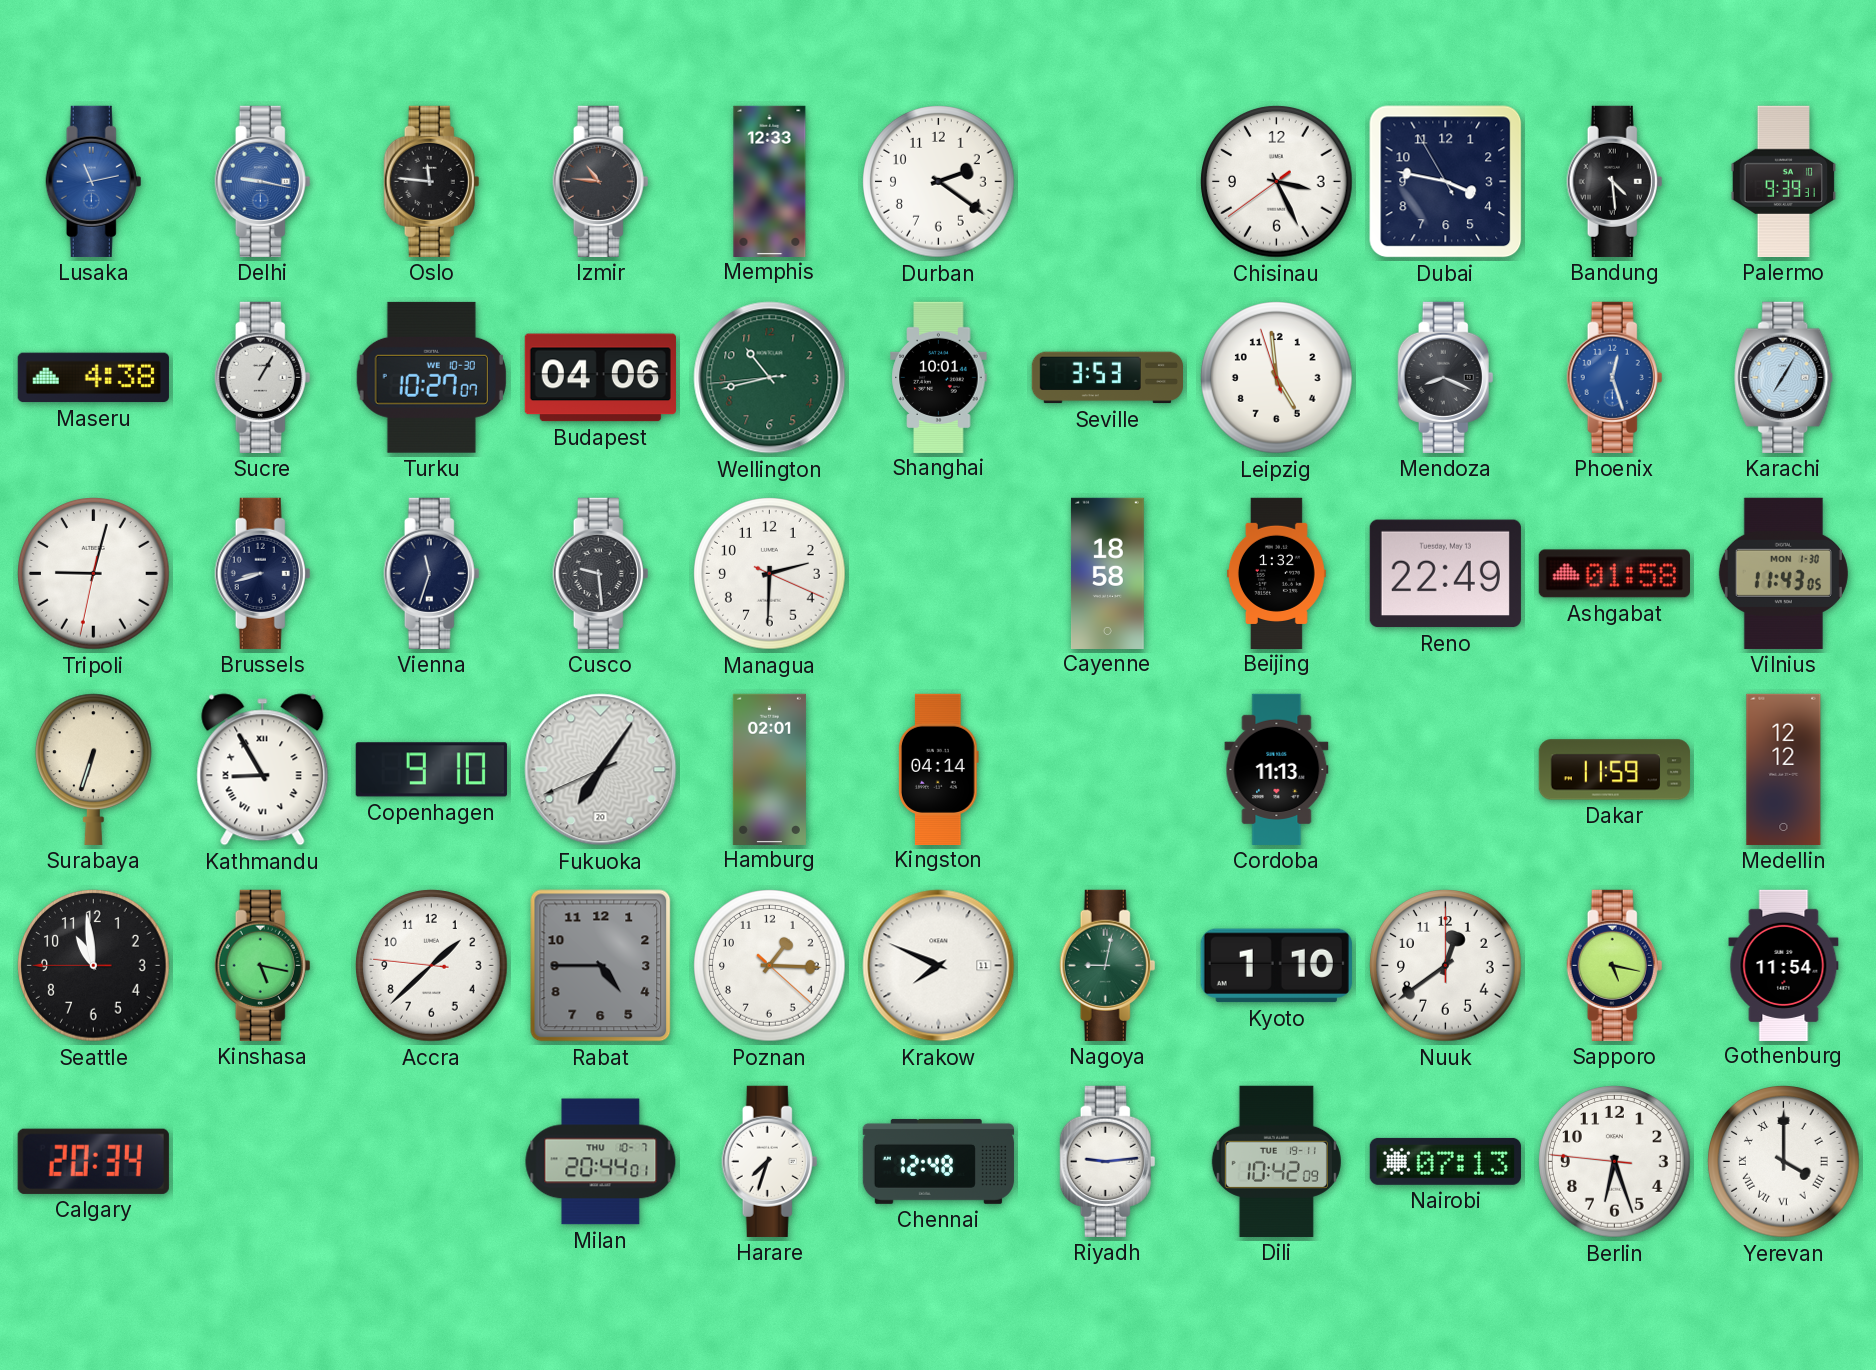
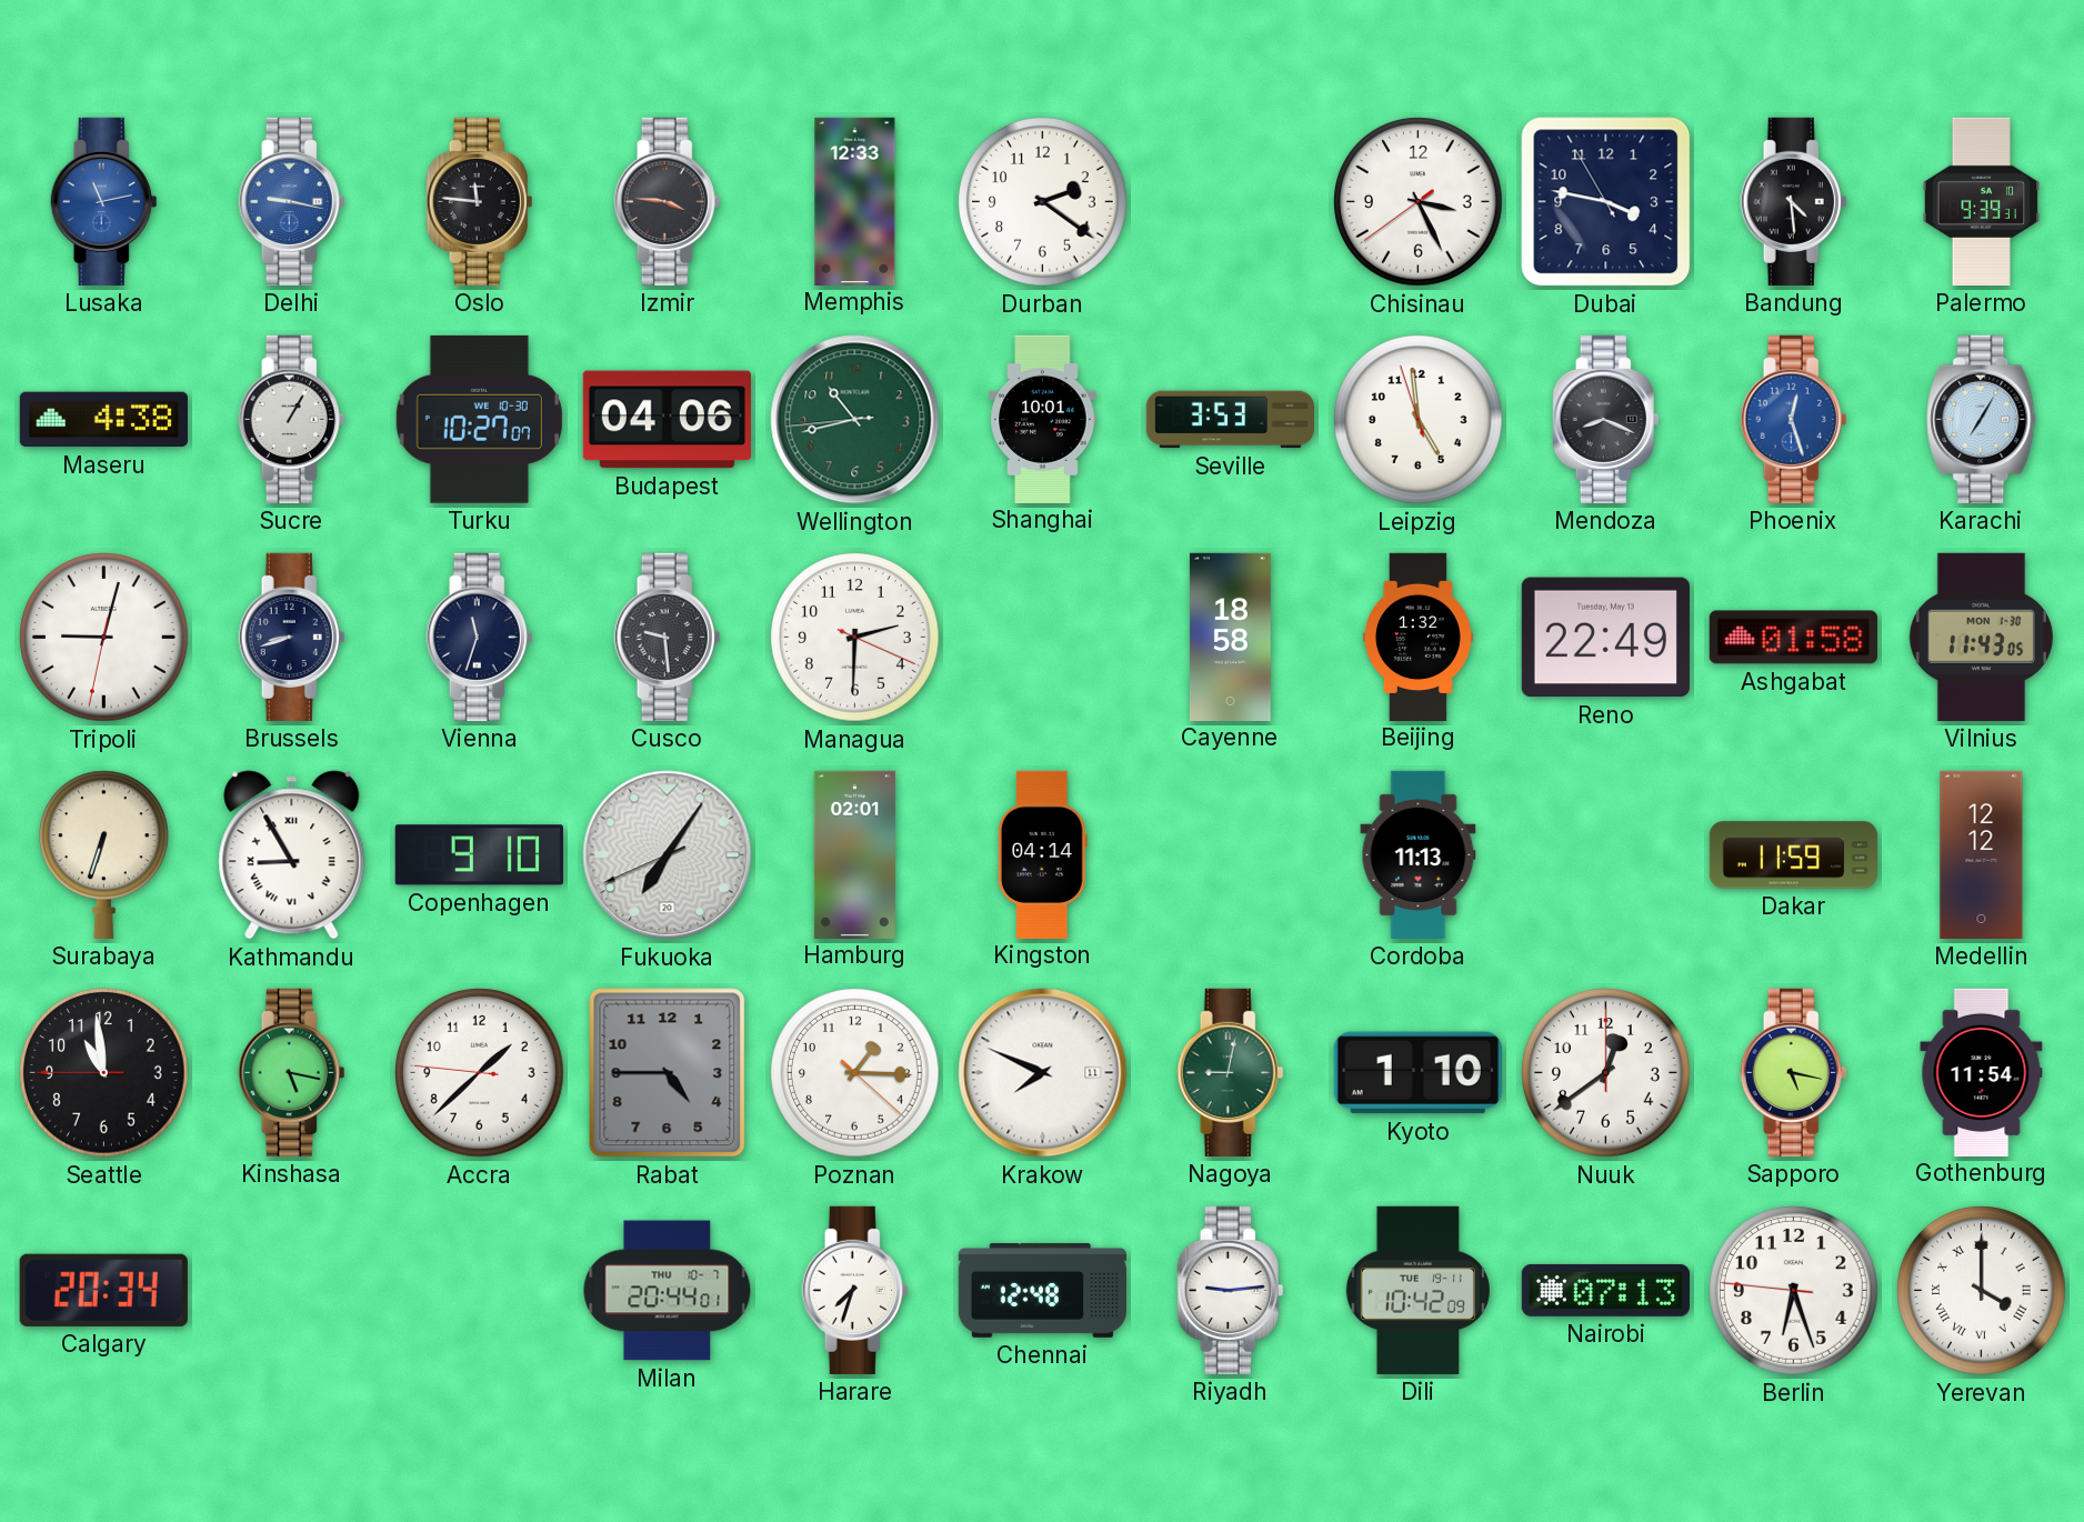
Izmir: 10:46 -> 3:46
